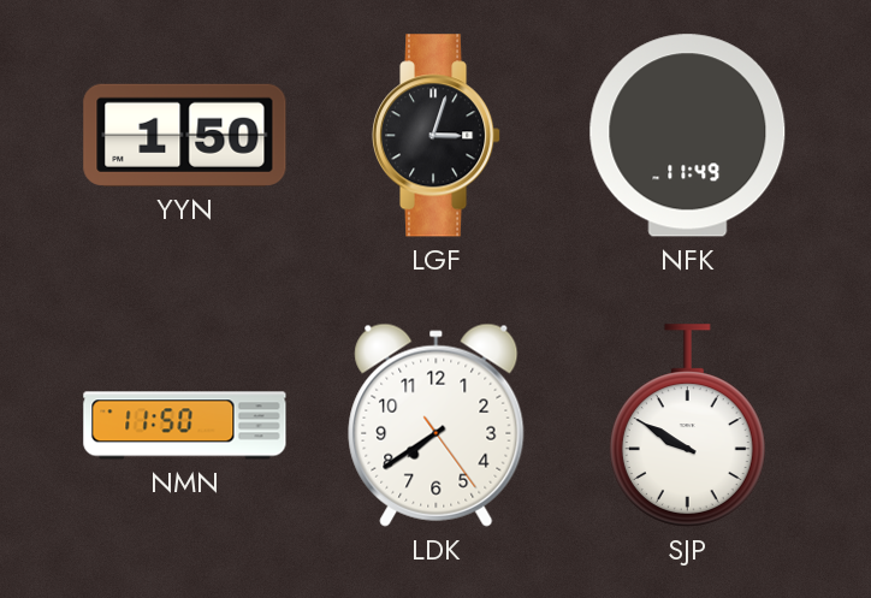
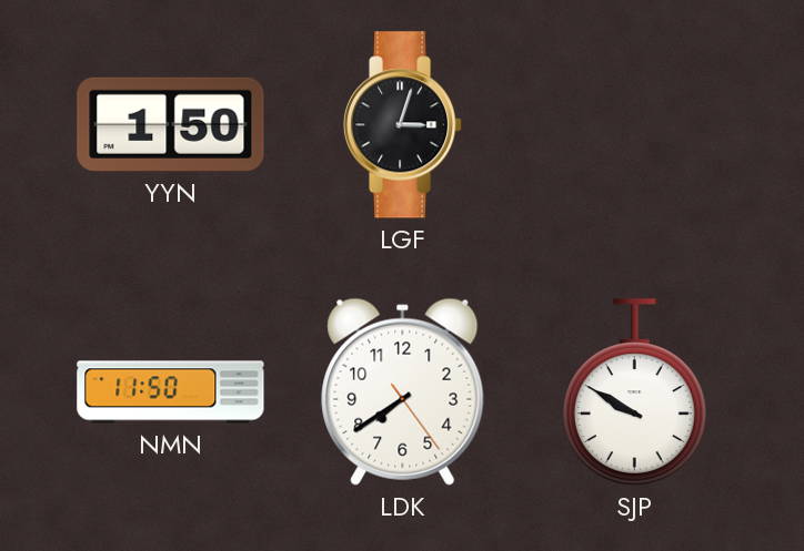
NFK: 11:49 -> none
